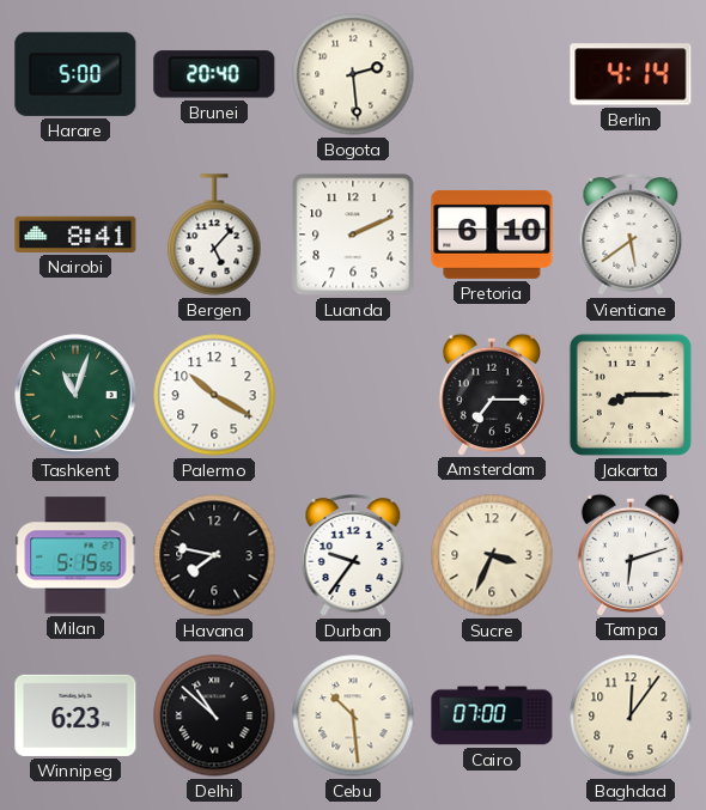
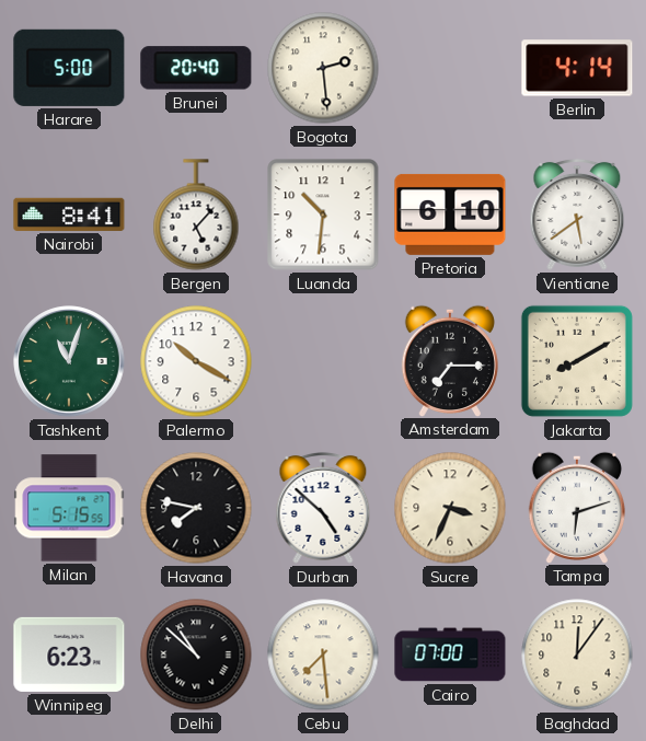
Luanda: 2:11 -> 10:31
Jakarta: 8:15 -> 8:10
Durban: 9:36 -> 4:52
Cebu: 10:29 -> 7:29
